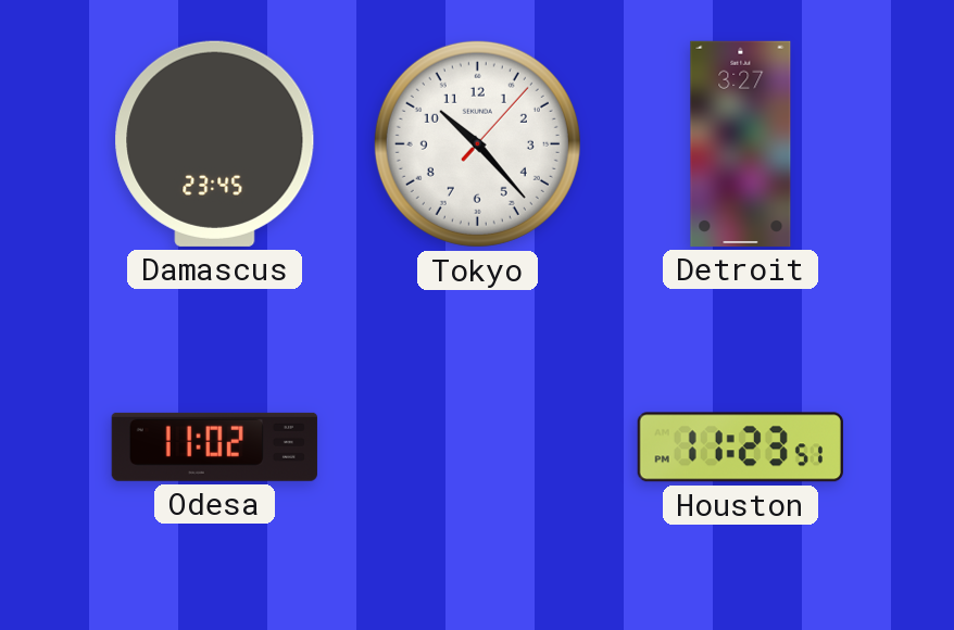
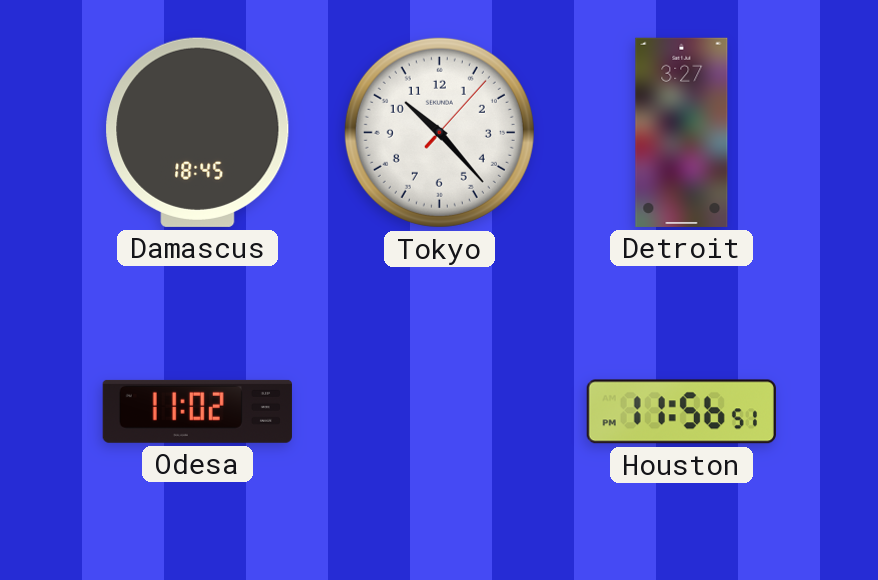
Damascus: 23:45 -> 18:45
Houston: 11:23 -> 11:56
